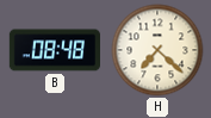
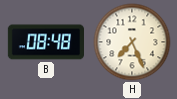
H: 7:22 -> 7:26
